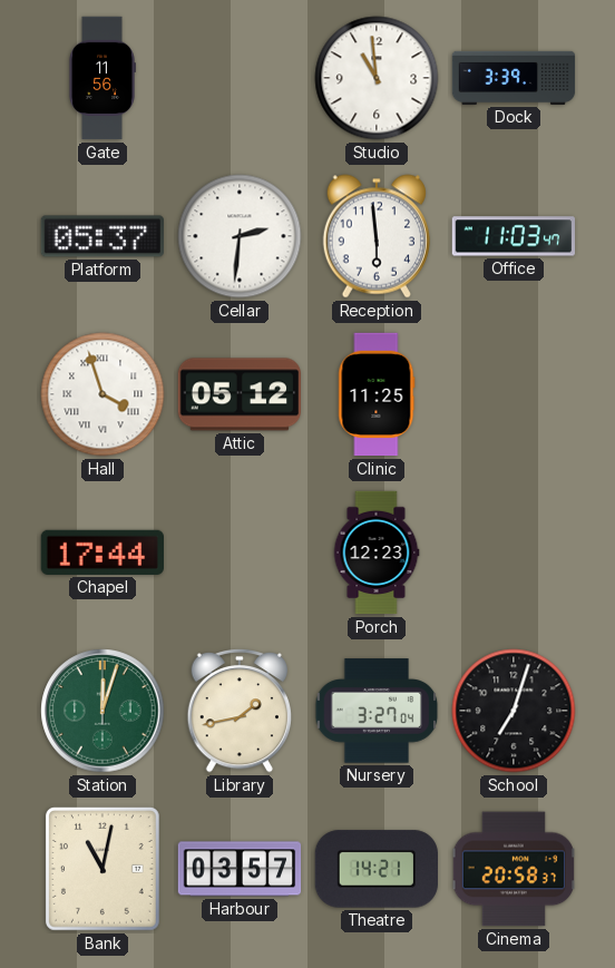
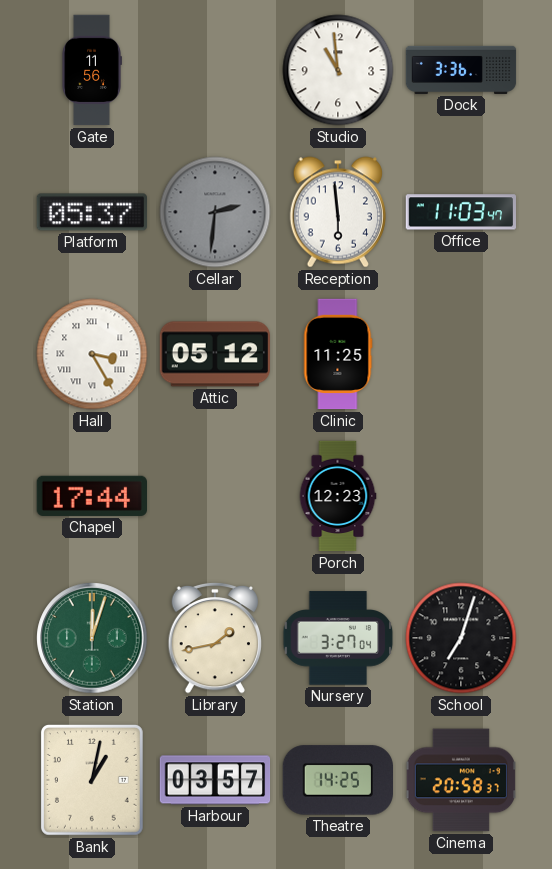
Dock: 3:39 -> 3:36
Cellar dial: white -> grey
Hall: 3:57 -> 3:25
Bank: 11:02 -> 1:02
Theatre: 14:21 -> 14:25
